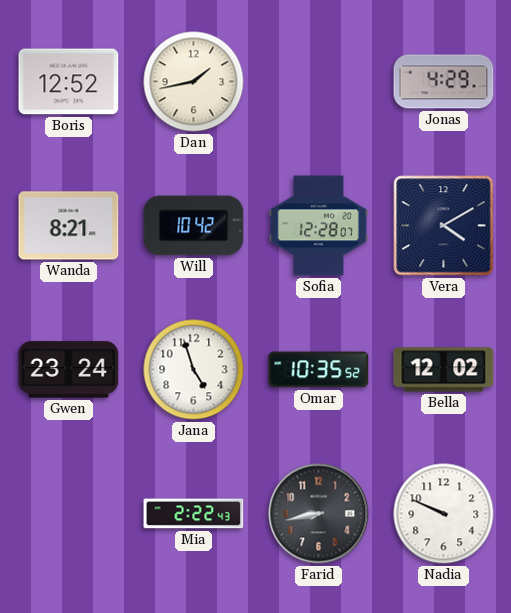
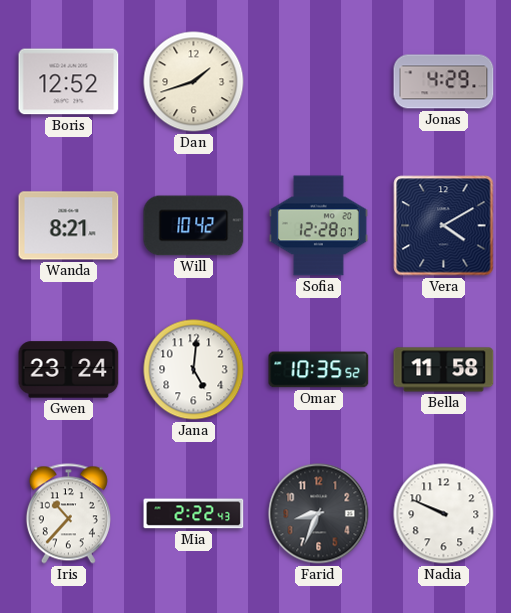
Dan: 1:43 -> 1:42
Jana: 4:57 -> 5:01
Bella: 12:02 -> 11:58
Iris: none -> 10:37
Farid: 8:43 -> 8:34
